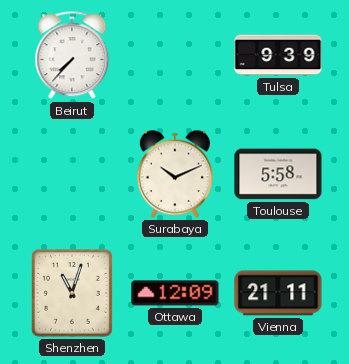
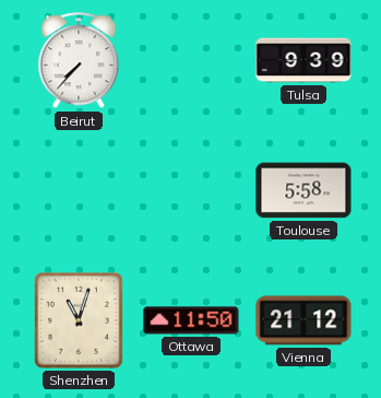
Surabaya: 10:11 -> none
Ottawa: 12:09 -> 11:50
Vienna: 21:11 -> 21:12
